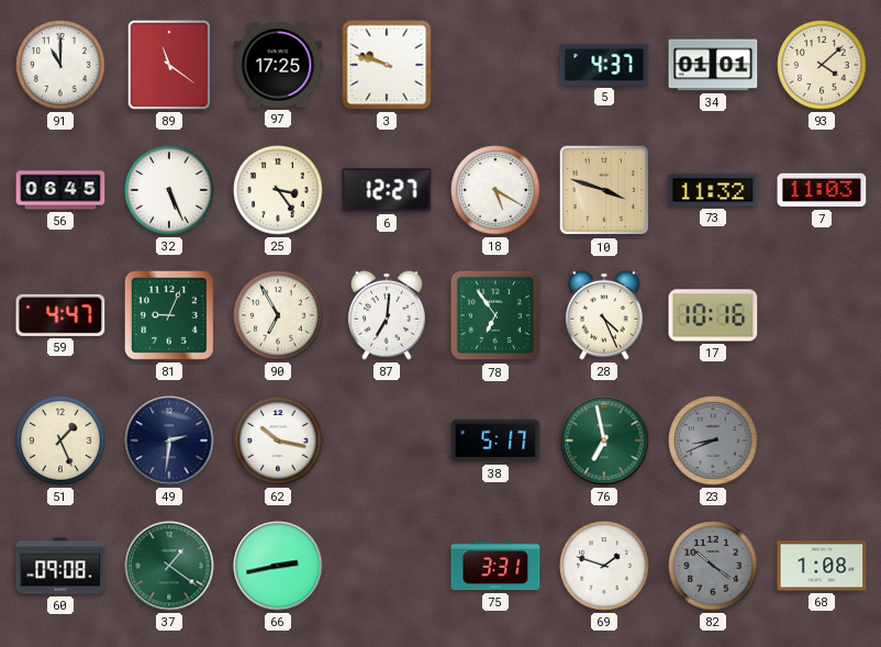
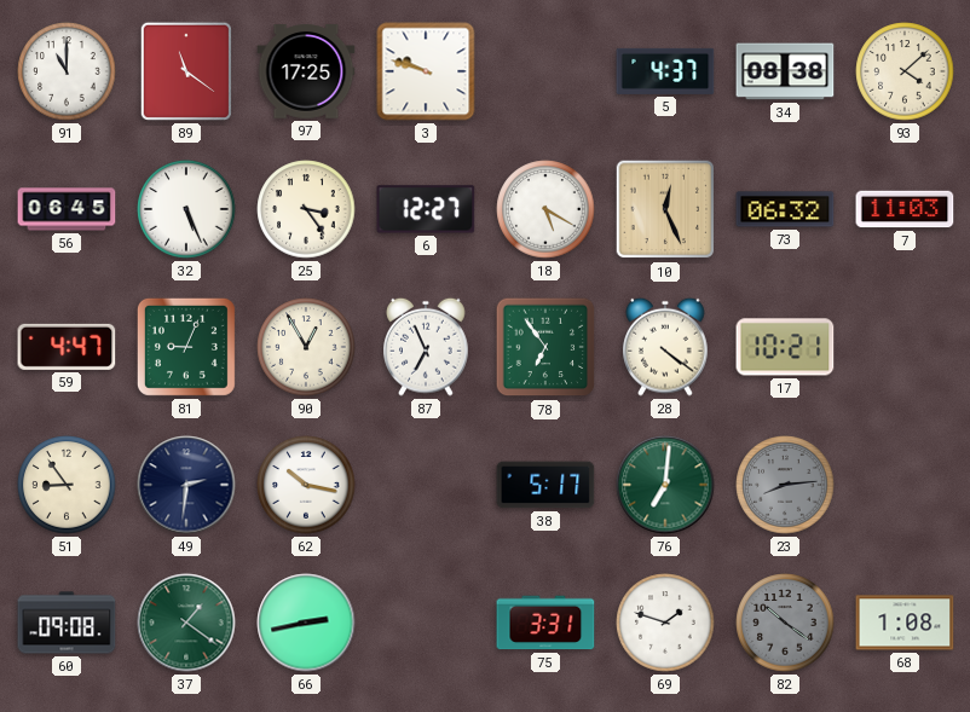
34: 01:01 -> 08:38
10: 3:48 -> 12:26
73: 11:32 -> 06:32
90: 6:55 -> 12:55
87: 7:01 -> 6:56
28: 4:26 -> 4:21
17: 10:16 -> 10:21
51: 1:26 -> 8:54
76: 6:58 -> 7:01
23: 8:41 -> 8:14
